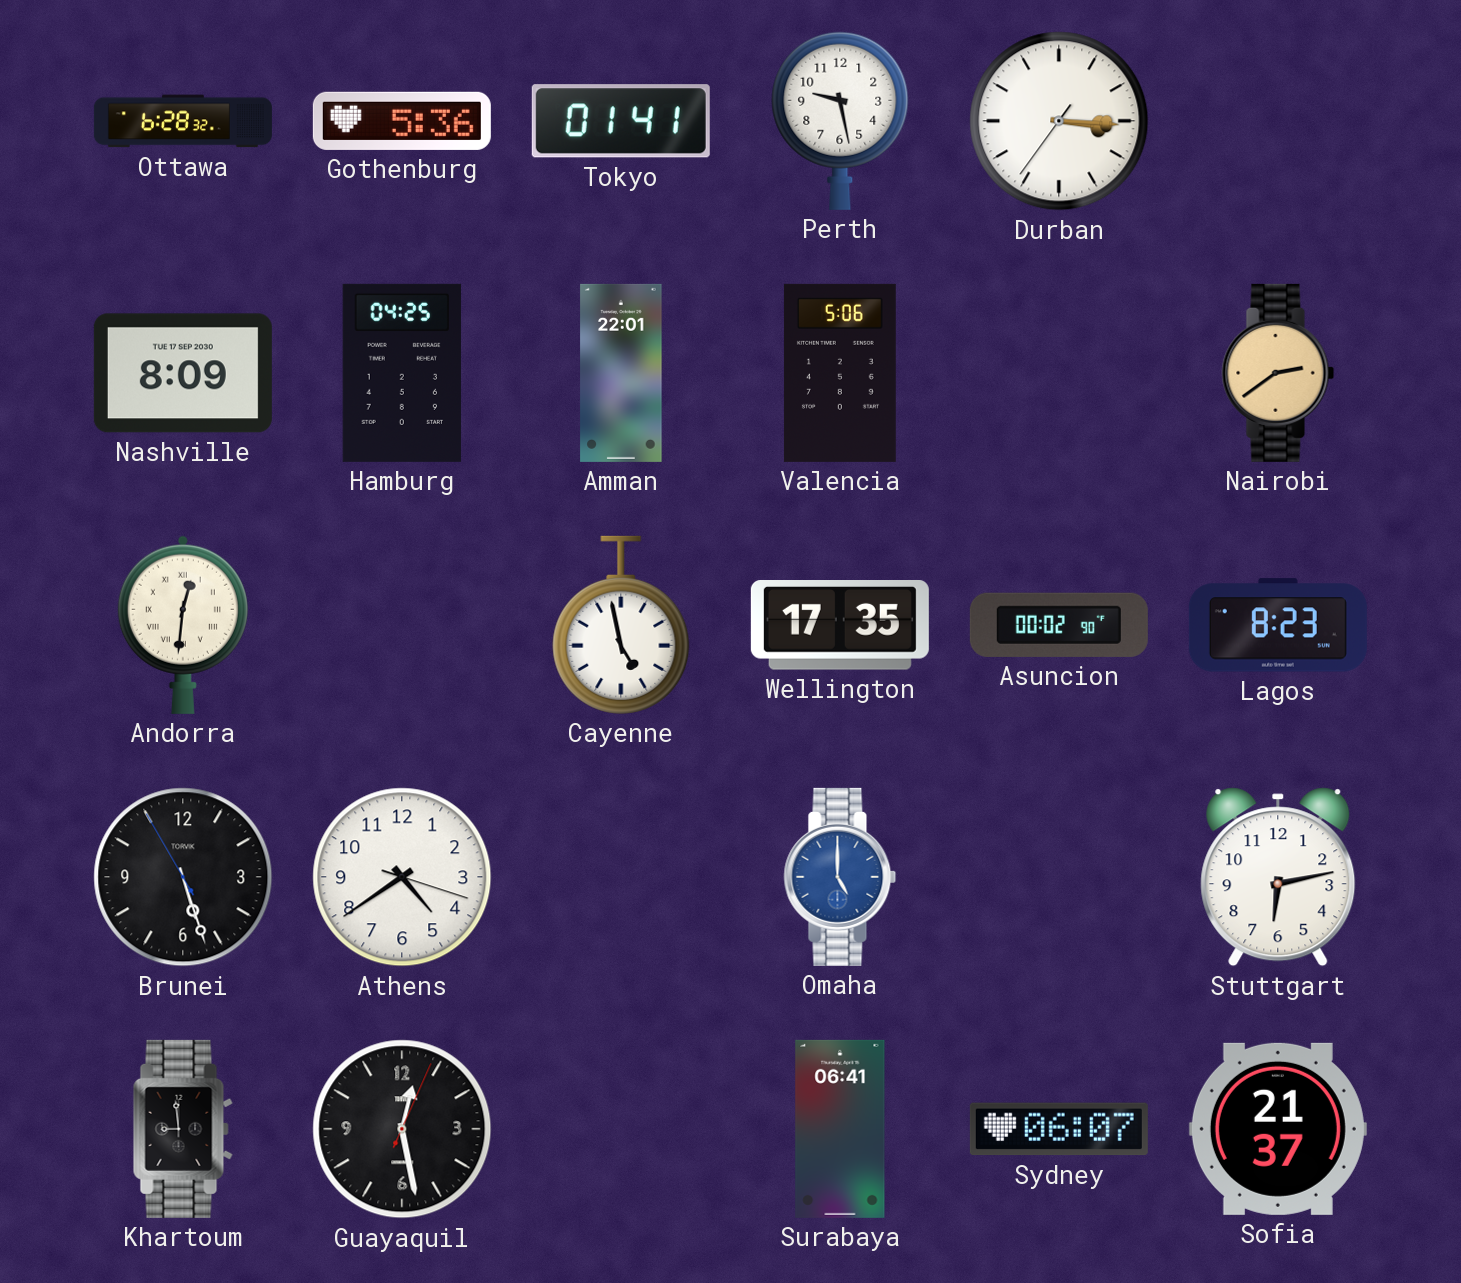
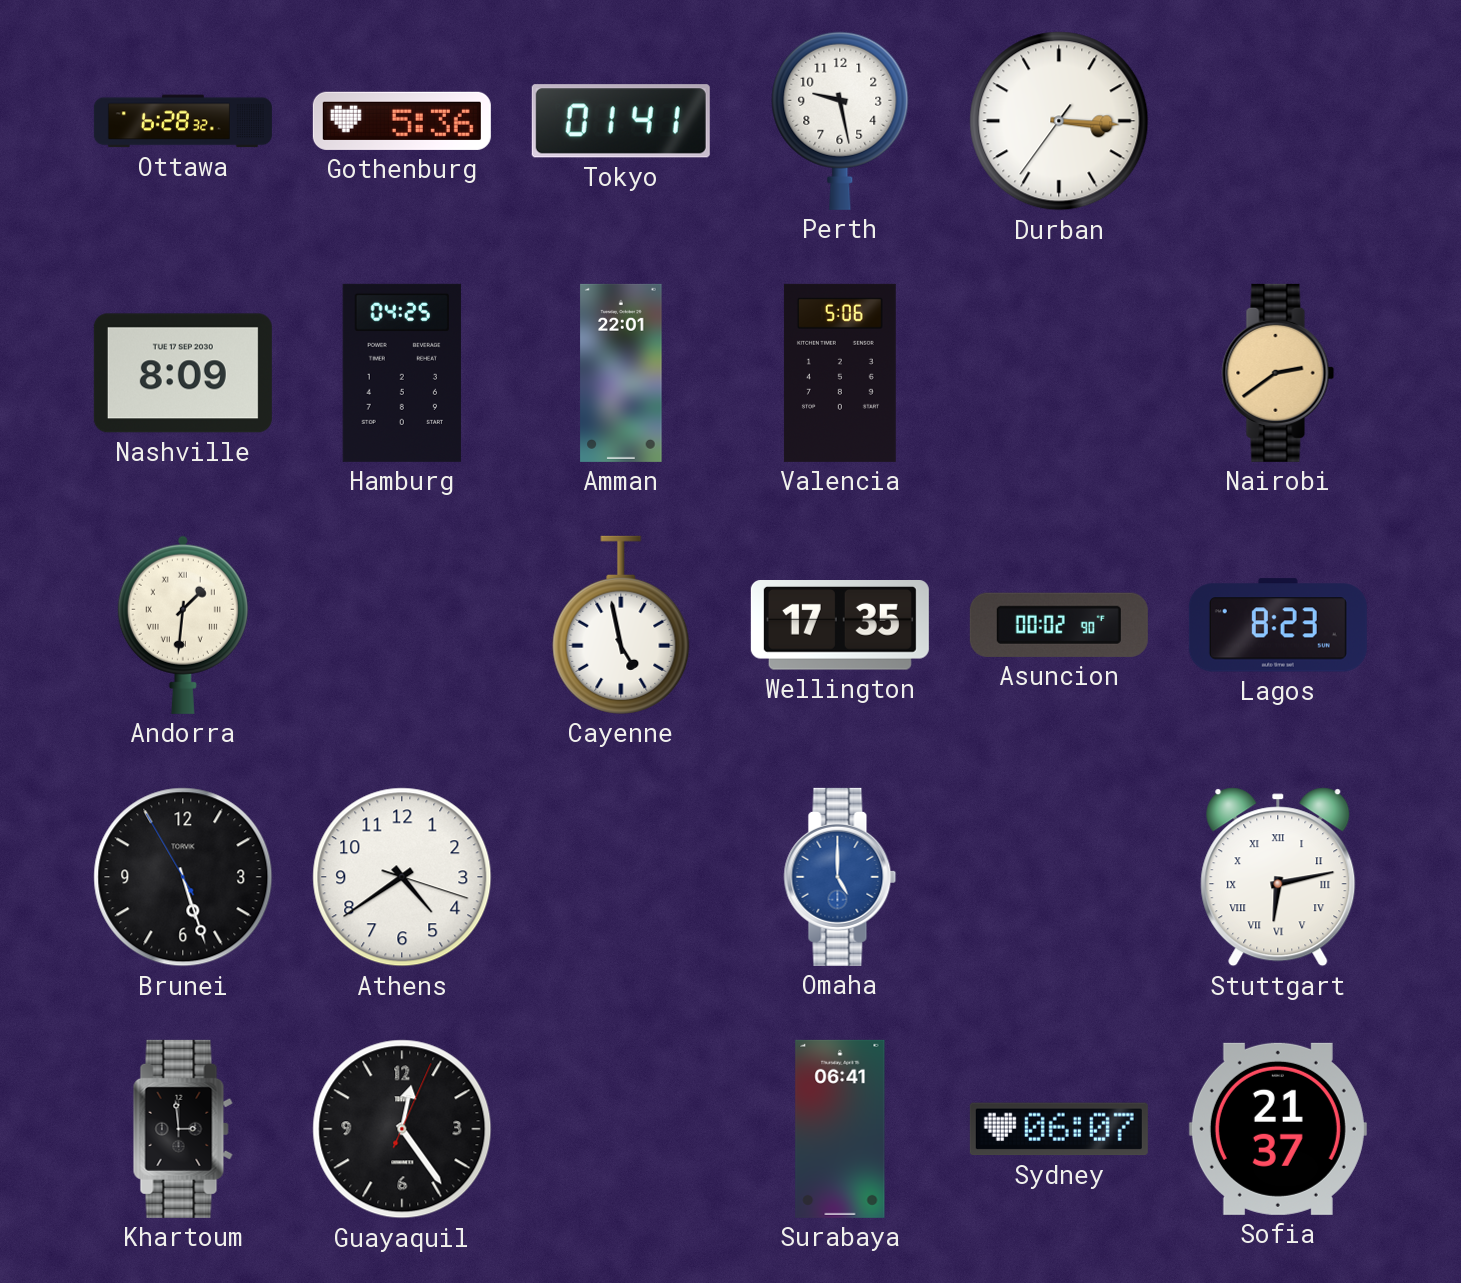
Andorra: 12:31 -> 1:31
Stuttgart numerals: Arabic -> Roman
Khartoum: 8:59 -> 2:59
Guayaquil: 12:28 -> 12:24
